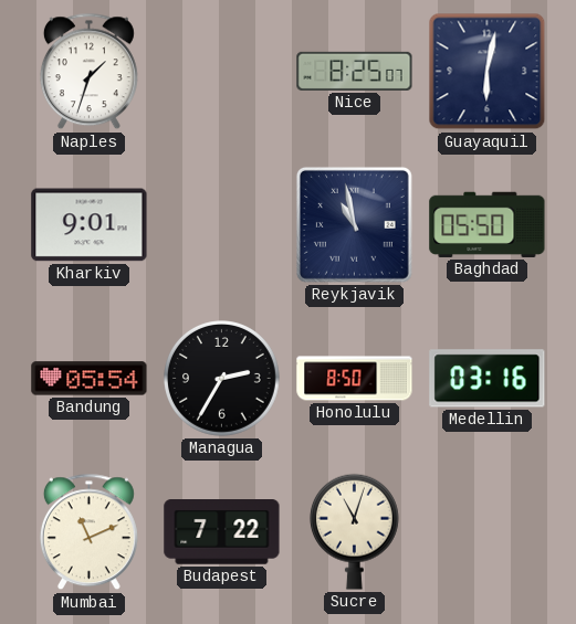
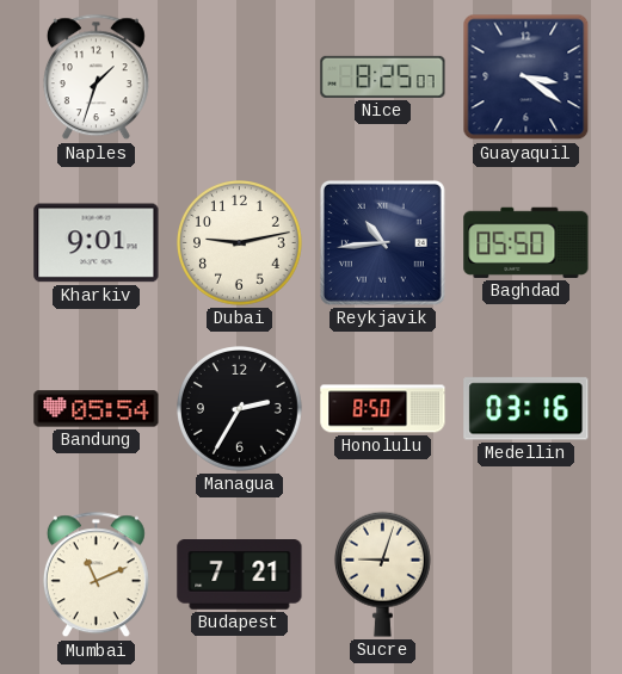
Guayaquil: 6:02 -> 3:21
Dubai: none -> 9:13
Reykjavik: 10:58 -> 10:44
Budapest: 7:22 -> 7:21
Sucre: 11:03 -> 9:03
